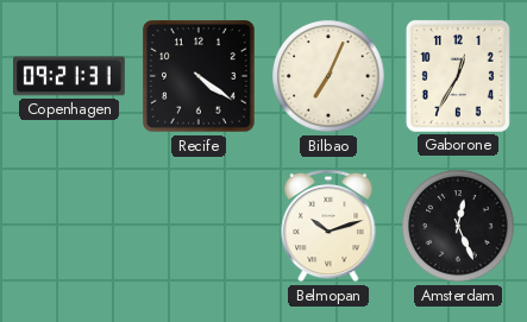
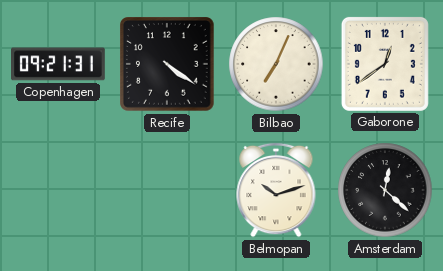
Gaborone: 12:35 -> 12:39
Amsterdam: 12:26 -> 12:22
